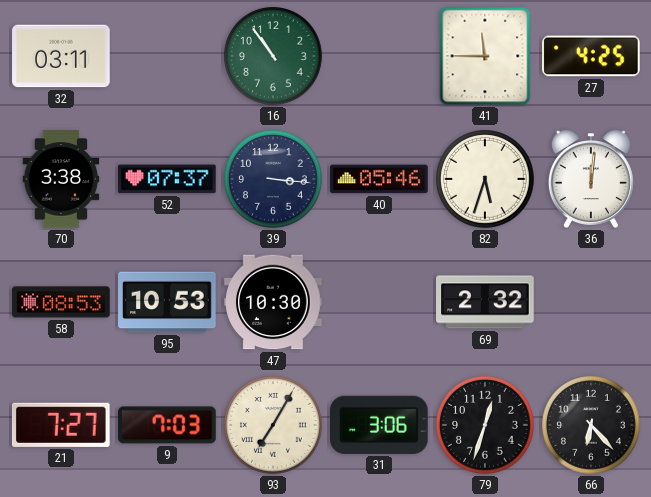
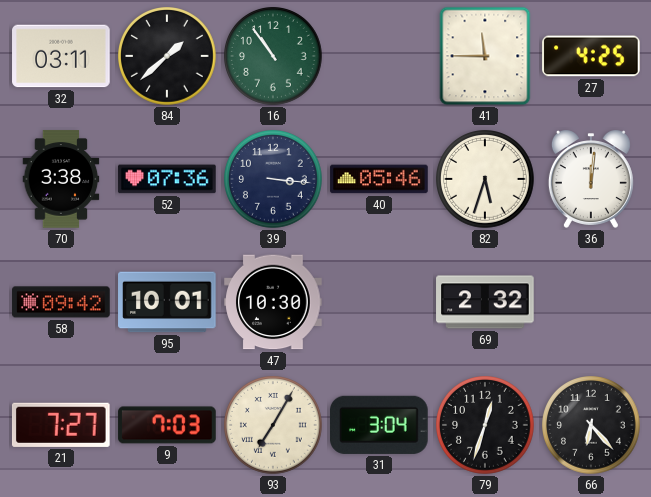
84: none -> 1:38
52: 07:37 -> 07:36
58: 08:53 -> 09:42
95: 10:53 -> 10:01
31: 3:06 -> 3:04
